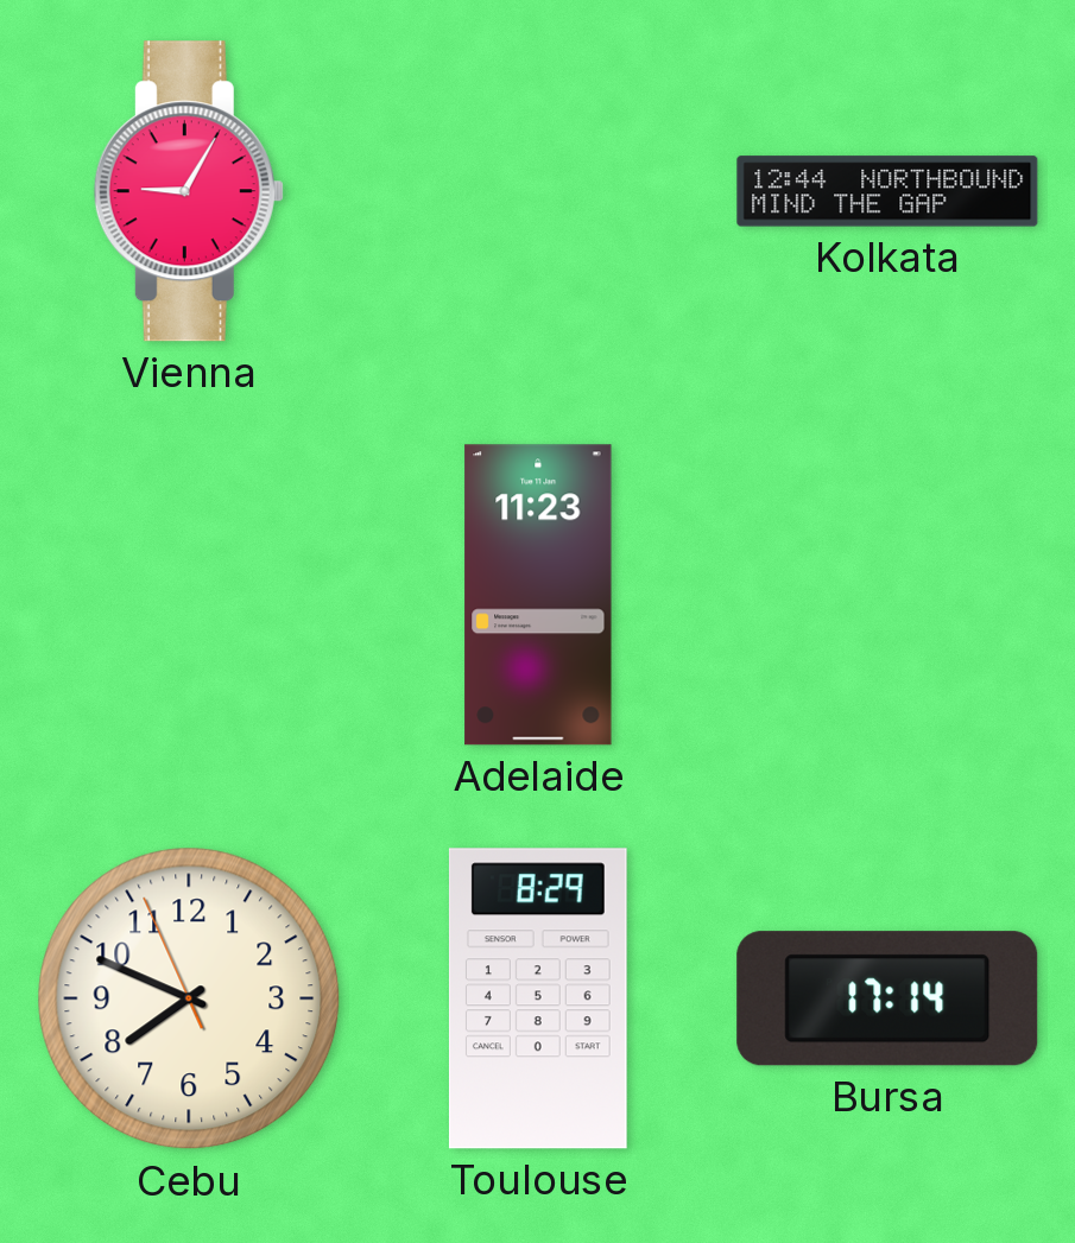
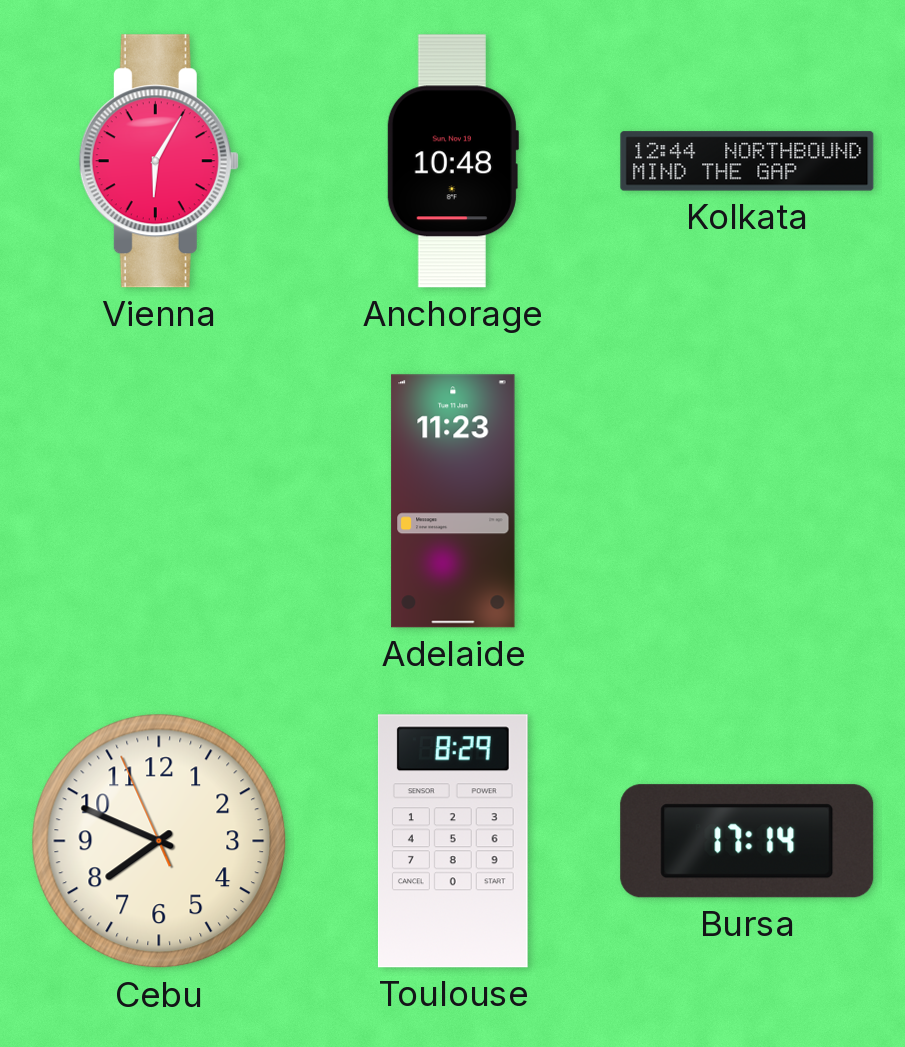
Vienna: 9:05 -> 6:05
Anchorage: none -> 10:48
